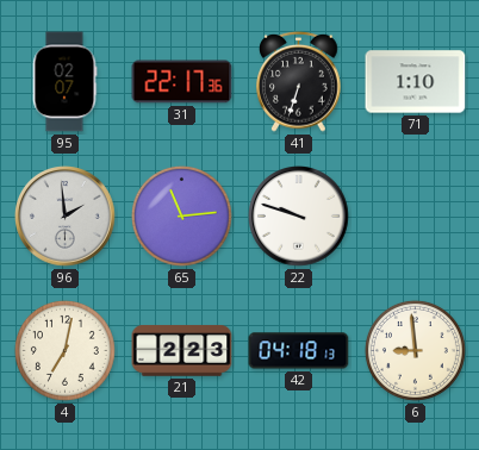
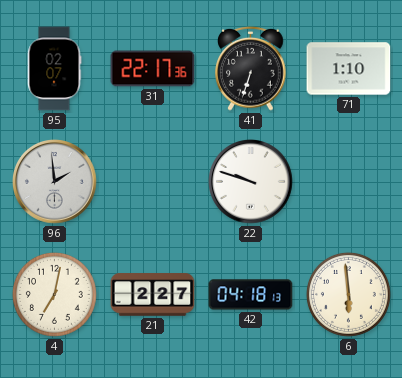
65: 11:14 -> none
21: 2:23 -> 2:27
6: 8:59 -> 5:59
